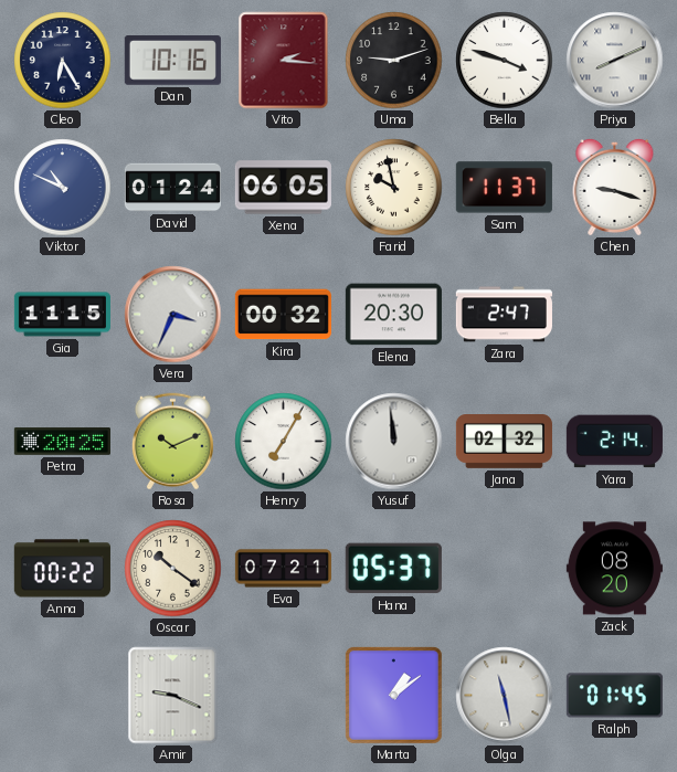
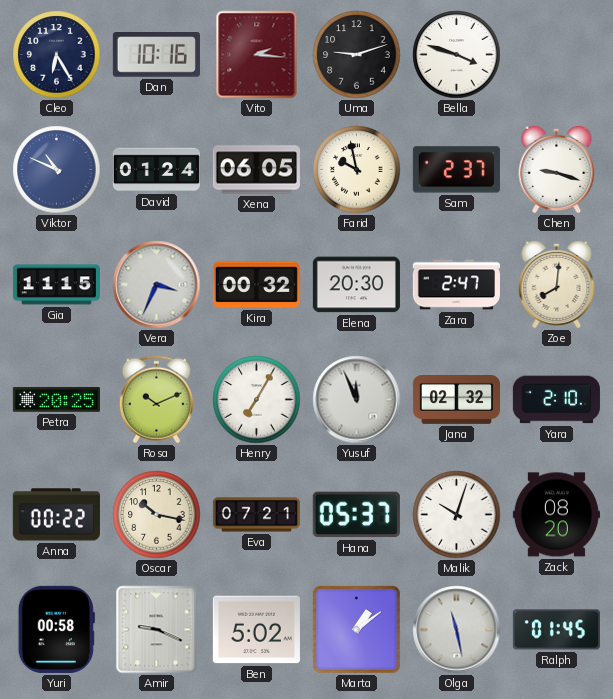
Priya: 8:11 -> none
Sam: 11:37 -> 2:37
Zoe: none -> 8:01
Yusuf: 11:59 -> 11:56
Yara: 2:14 -> 2:10
Oscar: 10:21 -> 10:17
Malik: none -> 10:03
Yuri: none -> 00:58
Ben: none -> 5:02
